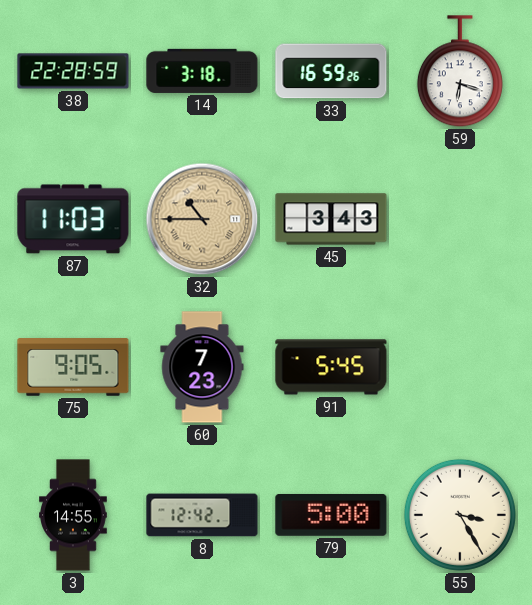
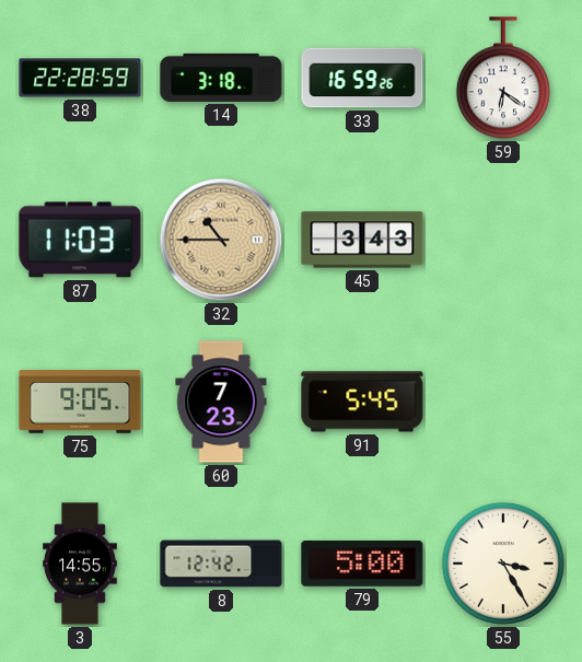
59: 6:18 -> 6:21
